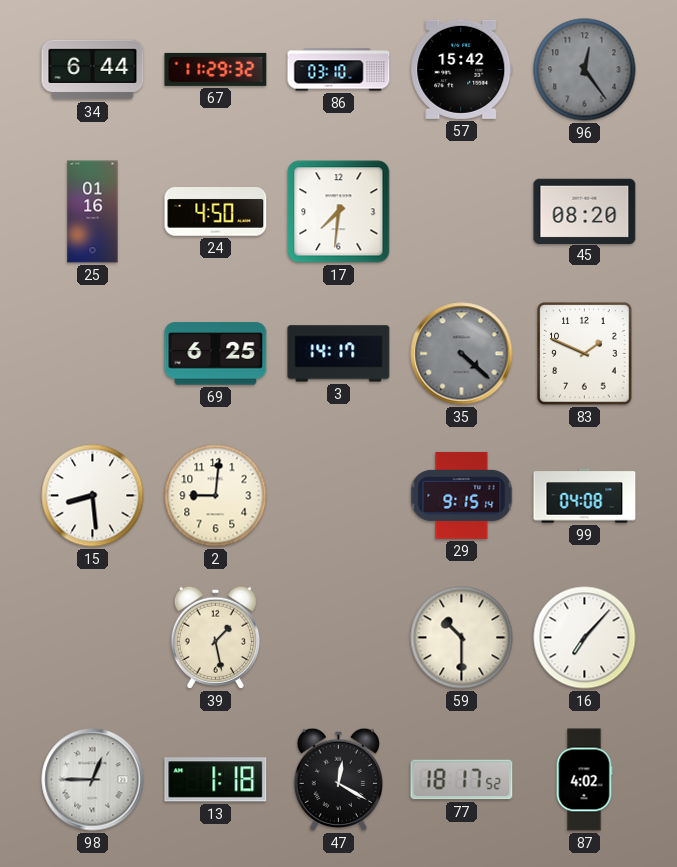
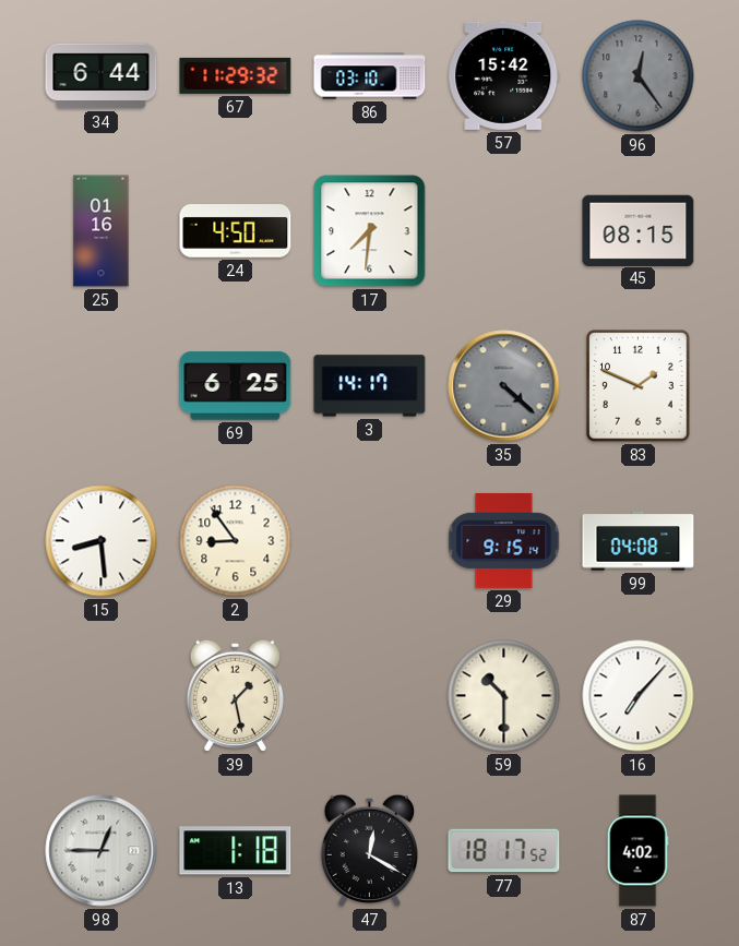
45: 08:20 -> 08:15
2: 9:01 -> 8:54
